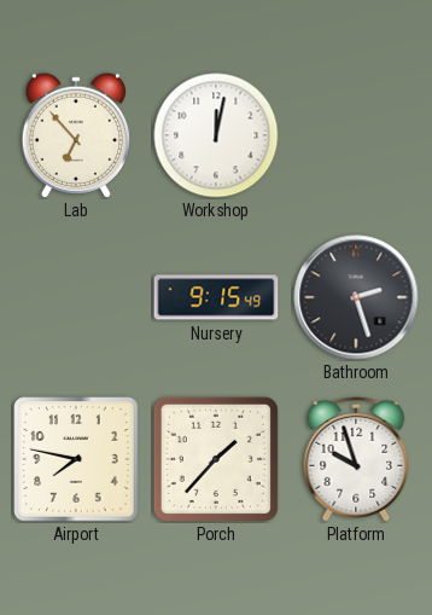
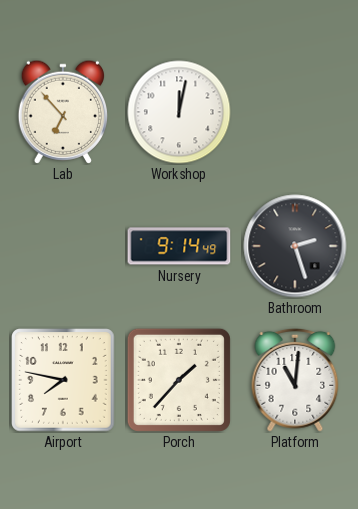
Nursery: 9:15 -> 9:14
Platform: 9:57 -> 11:01
